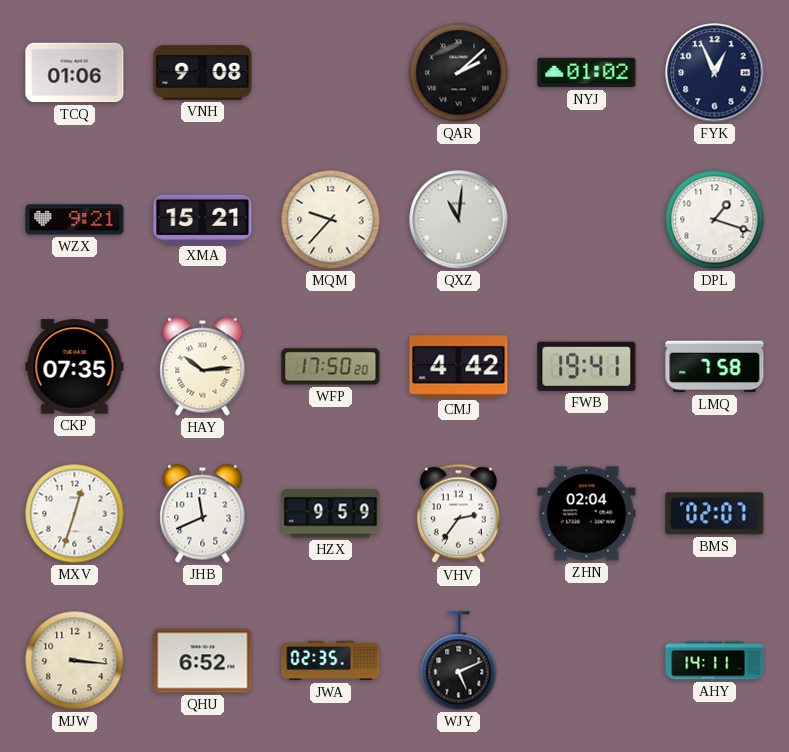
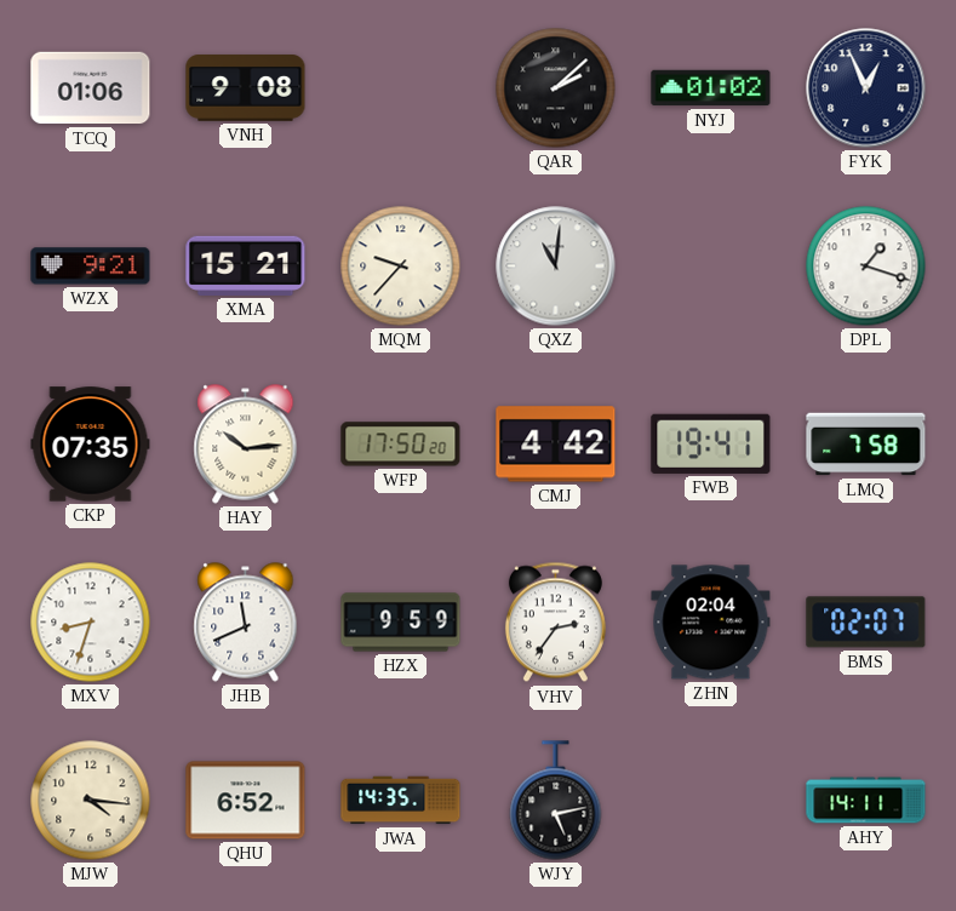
MXV: 12:33 -> 8:33
MJW: 3:16 -> 4:16
JWA: 02:35 -> 14:35
WJY: 5:11 -> 5:13
